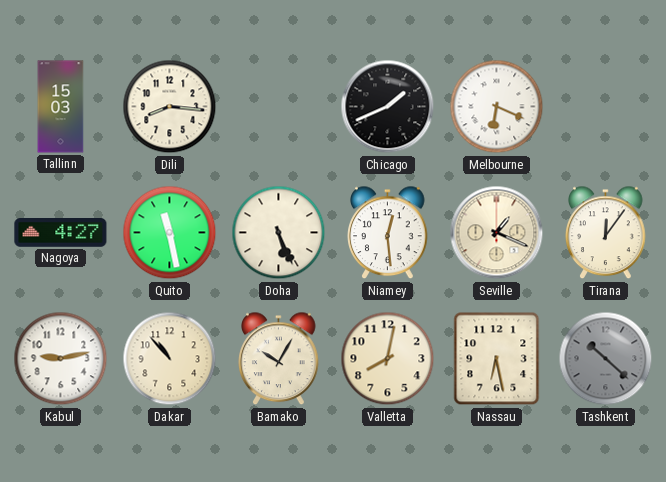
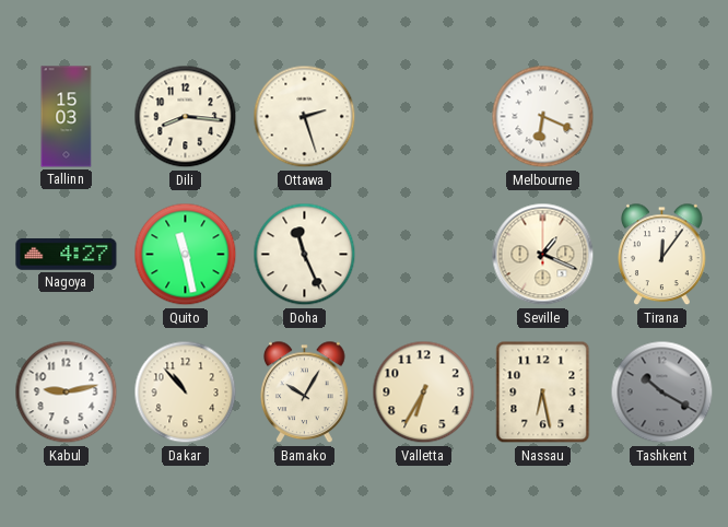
Ottawa: none -> 2:27
Chicago: 1:41 -> none
Doha: 5:26 -> 11:26
Niamey: 12:29 -> none
Valletta: 8:02 -> 6:35
Tashkent: 10:22 -> 10:20
